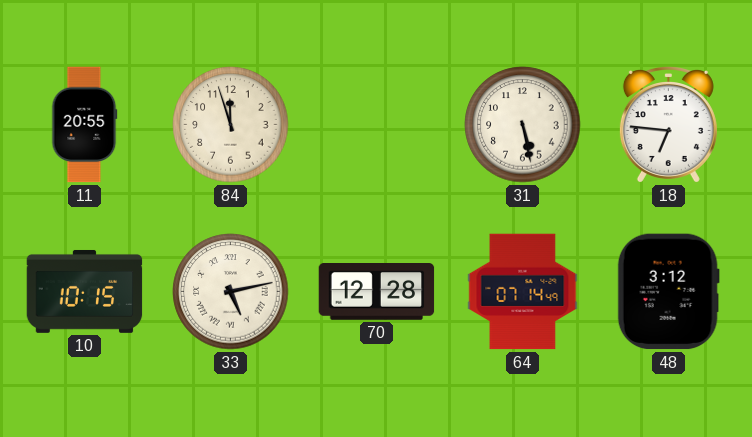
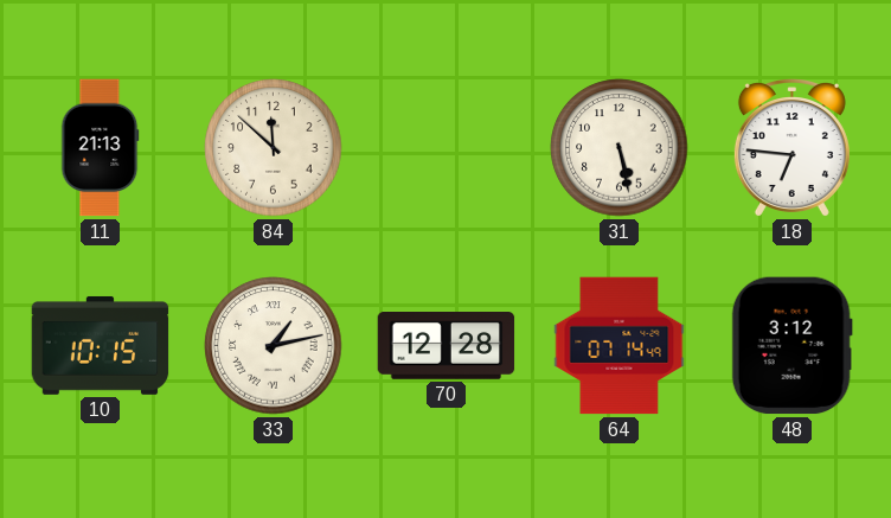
11: 20:55 -> 21:13
84: 11:57 -> 11:52
33: 5:13 -> 1:13
